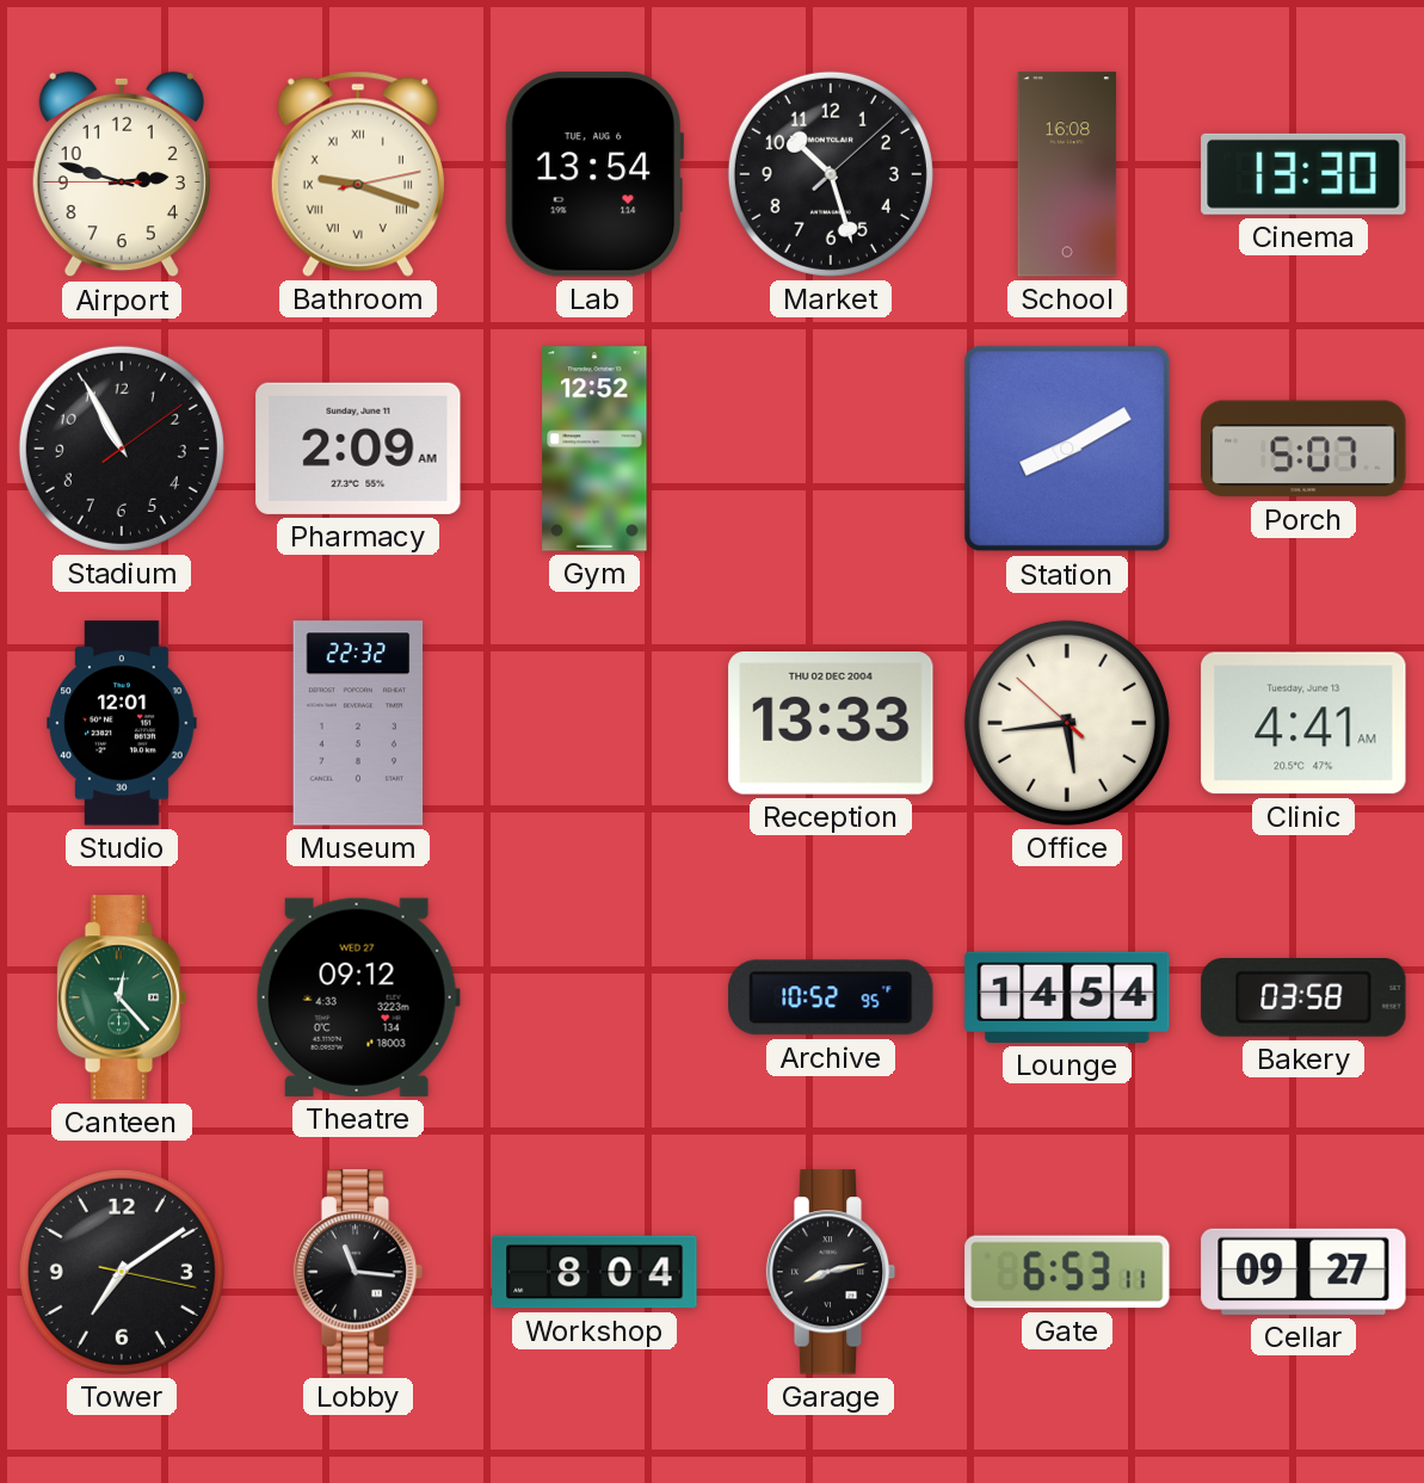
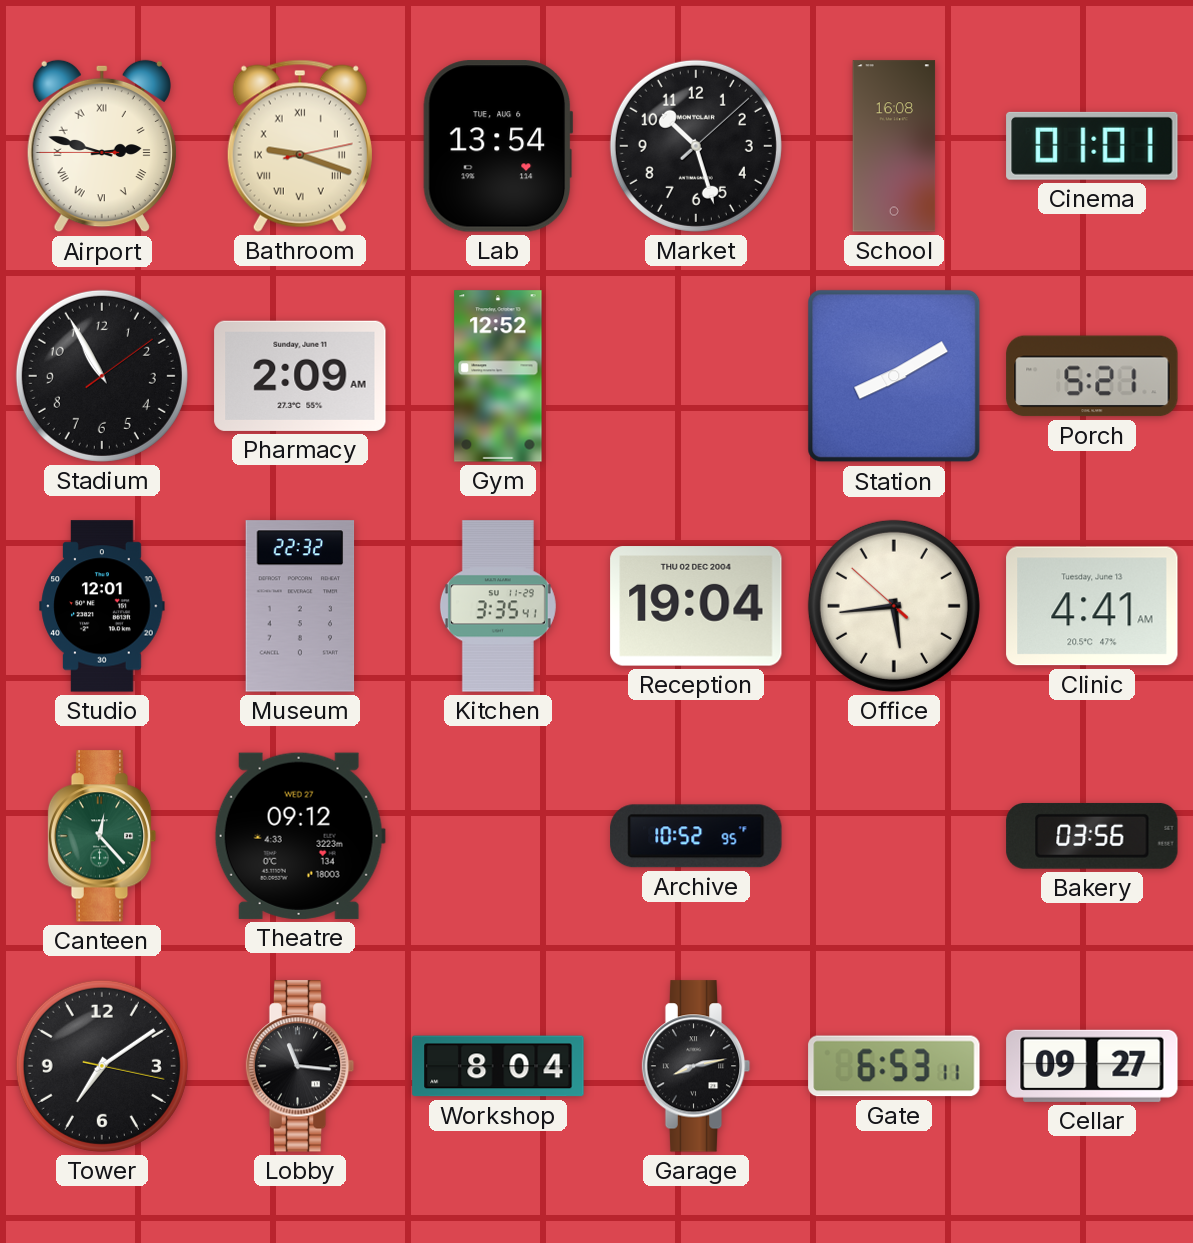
Airport numerals: Arabic -> Roman
Cinema: 13:30 -> 01:01
Porch: 5:07 -> 5:21
Kitchen: none -> 3:35
Reception: 13:33 -> 19:04
Lounge: 14:54 -> none
Bakery: 03:58 -> 03:56
